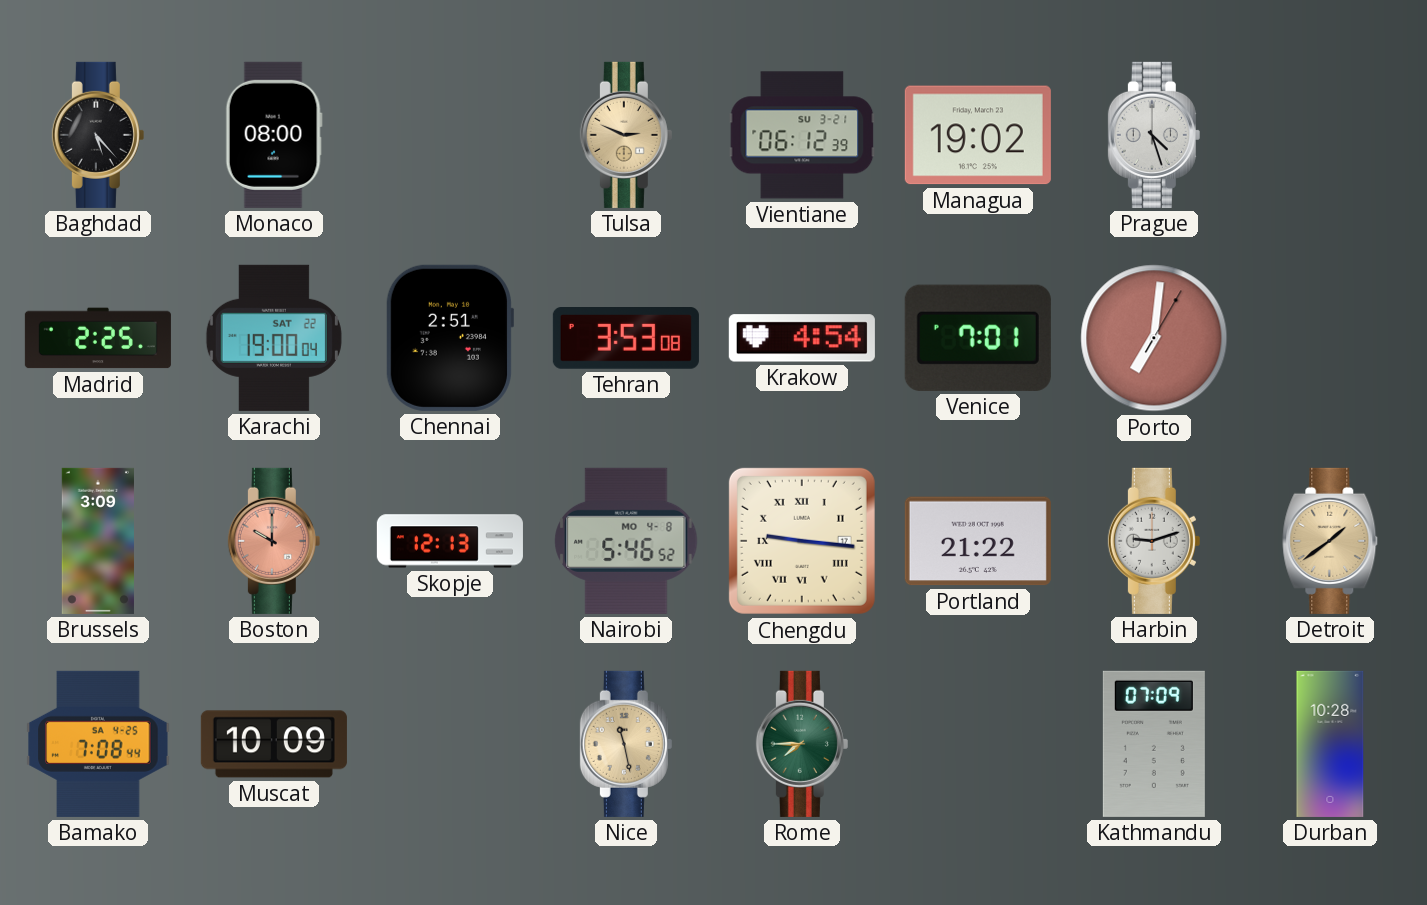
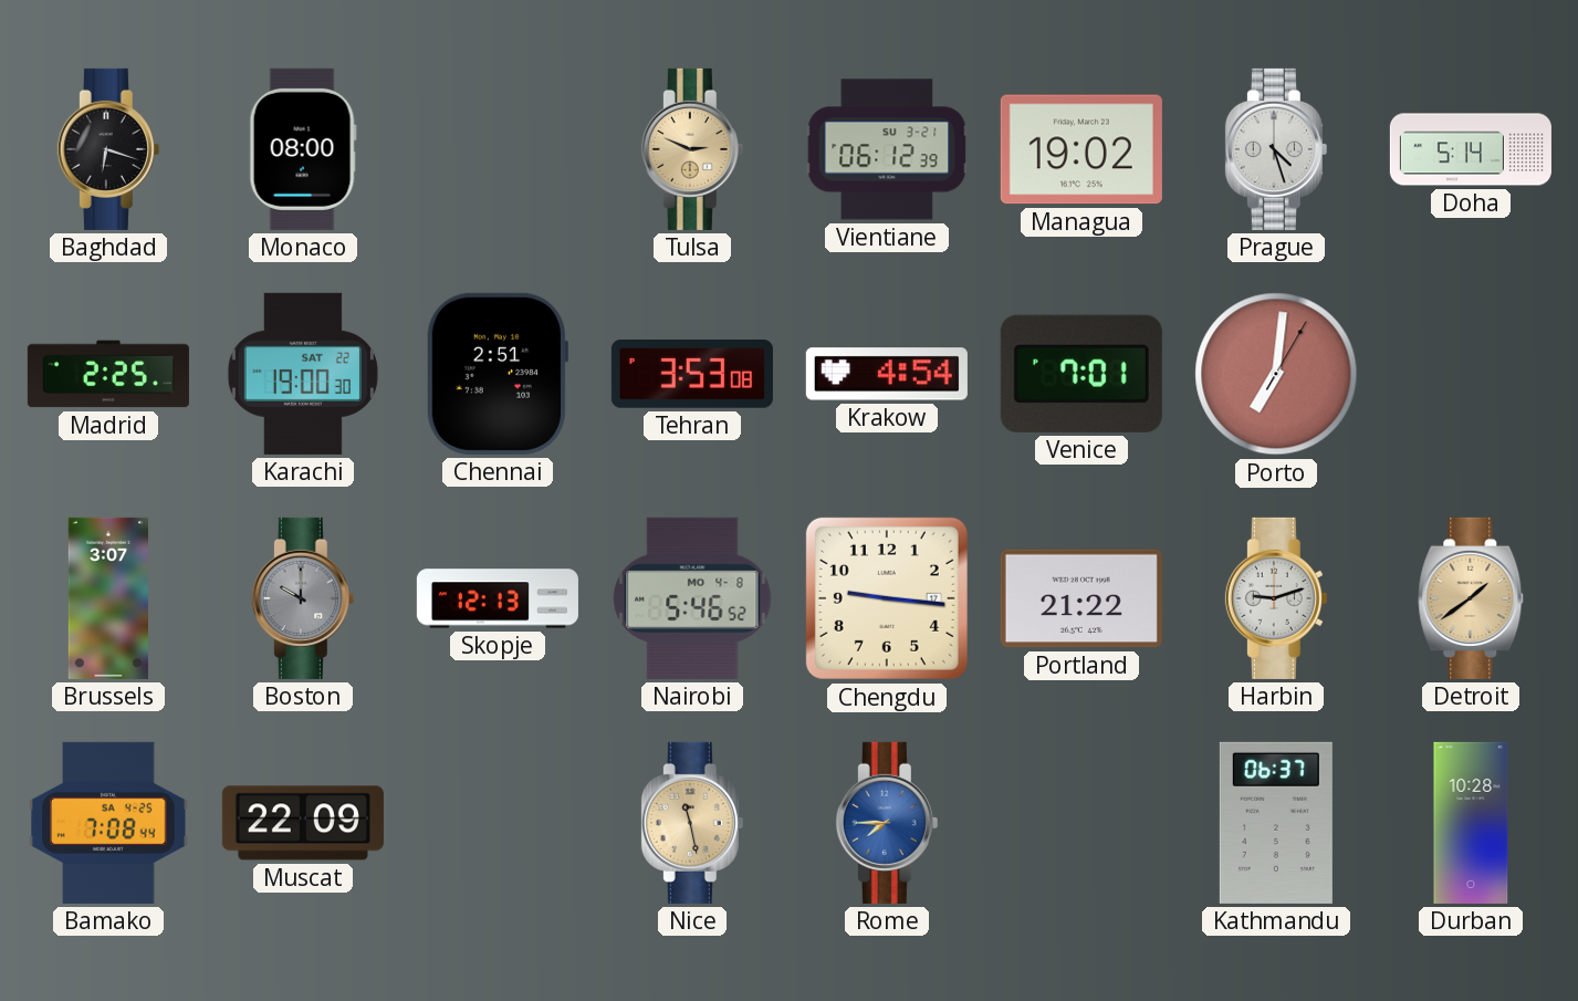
Baghdad: 5:23 -> 6:18
Doha: none -> 5:14
Karachi: 19:00:04 -> 19:00:30
Brussels: 3:09 -> 3:07
Boston dial: salmon -> grey
Chengdu numerals: Roman -> Arabic
Muscat: 10:09 -> 22:09
Rome dial: green -> blue
Kathmandu: 07:09 -> 06:37
